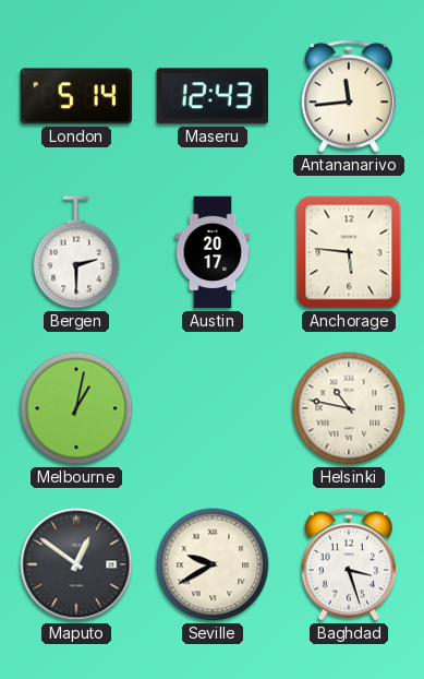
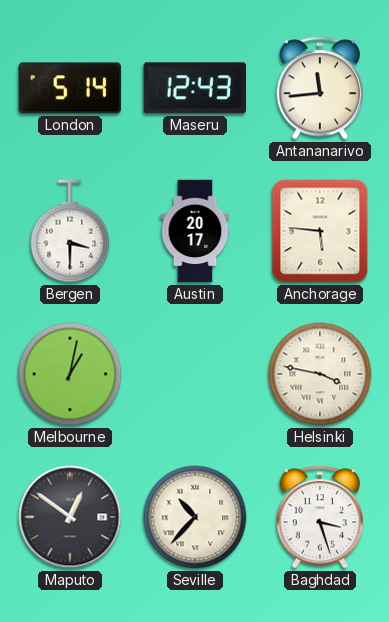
Bergen: 2:30 -> 3:30
Helsinki: 10:47 -> 3:47
Seville: 9:40 -> 10:37
